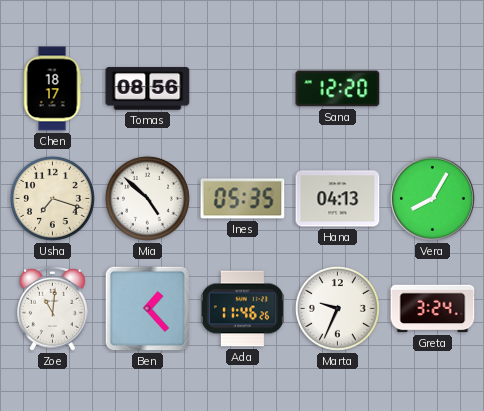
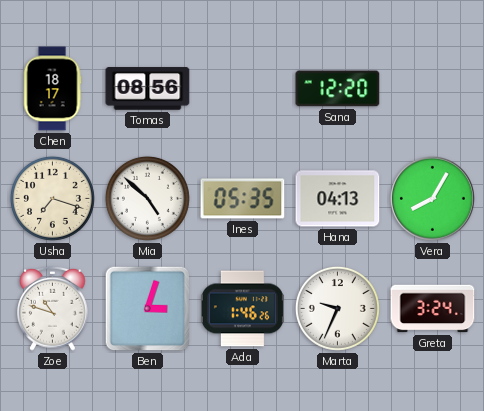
Zoe: 11:01 -> 10:48
Ben: 1:23 -> 3:03
Ada: 11:46 -> 1:46
